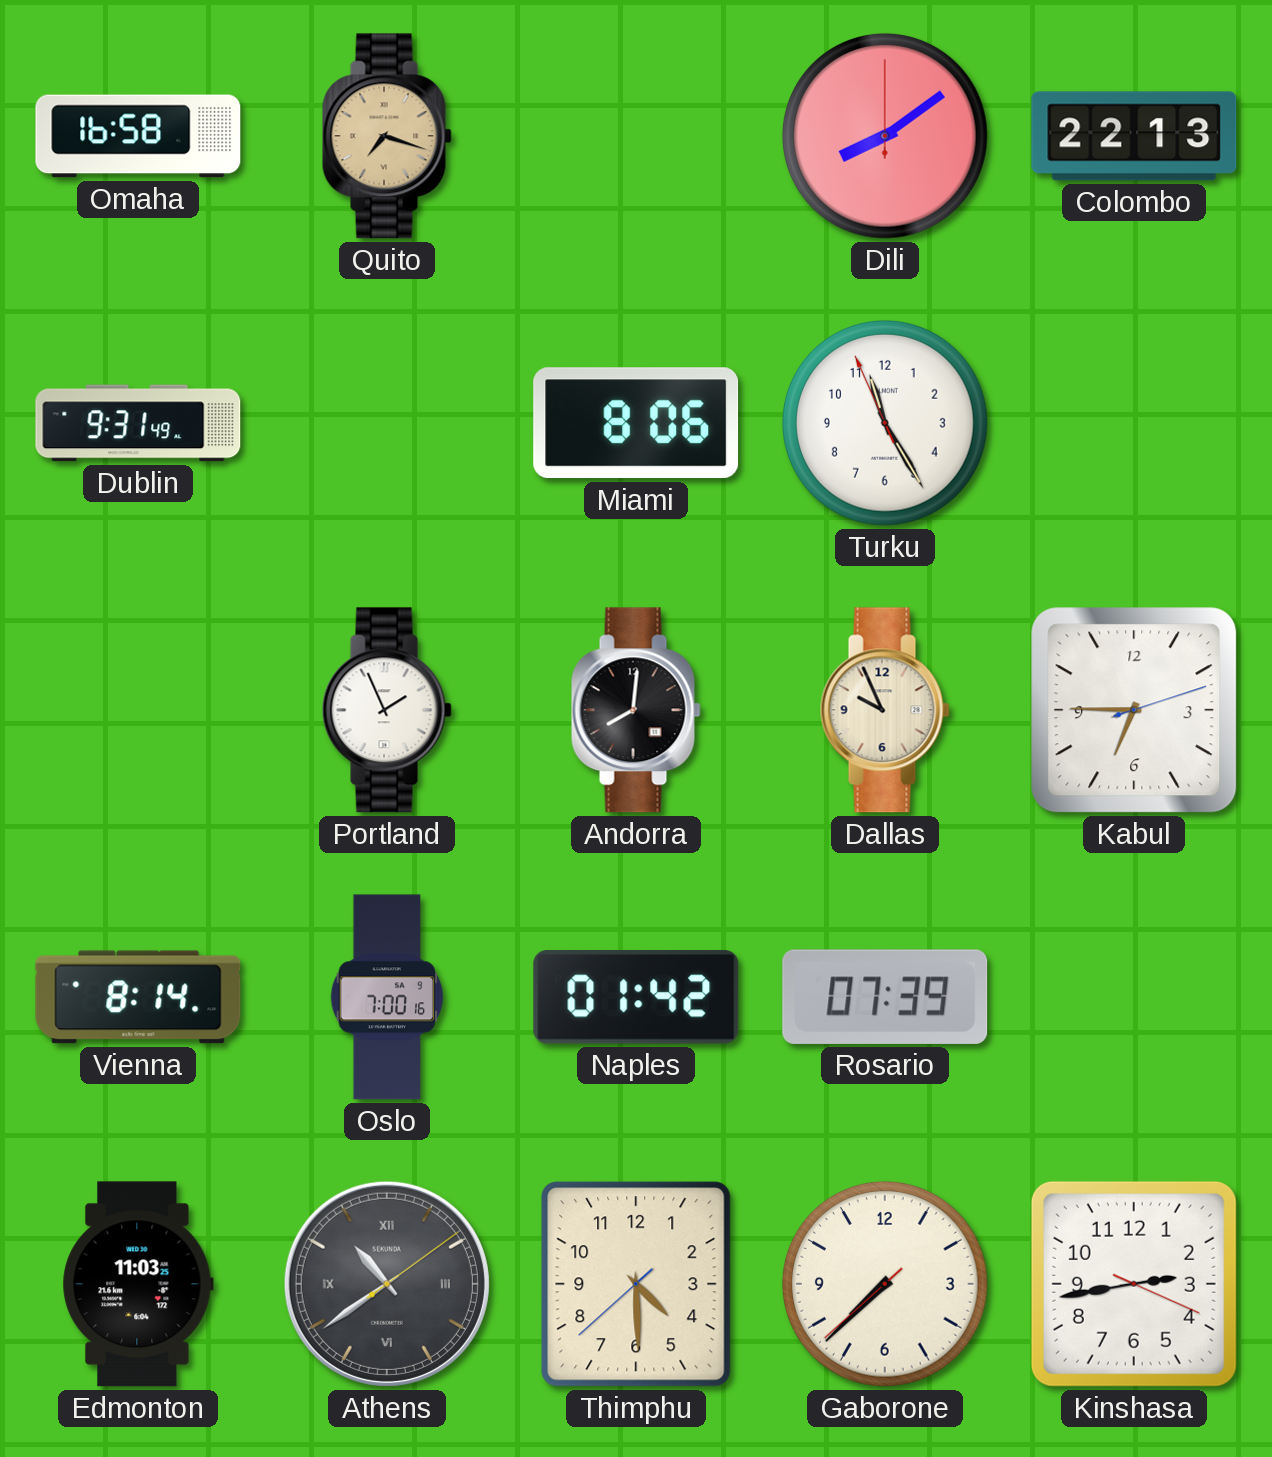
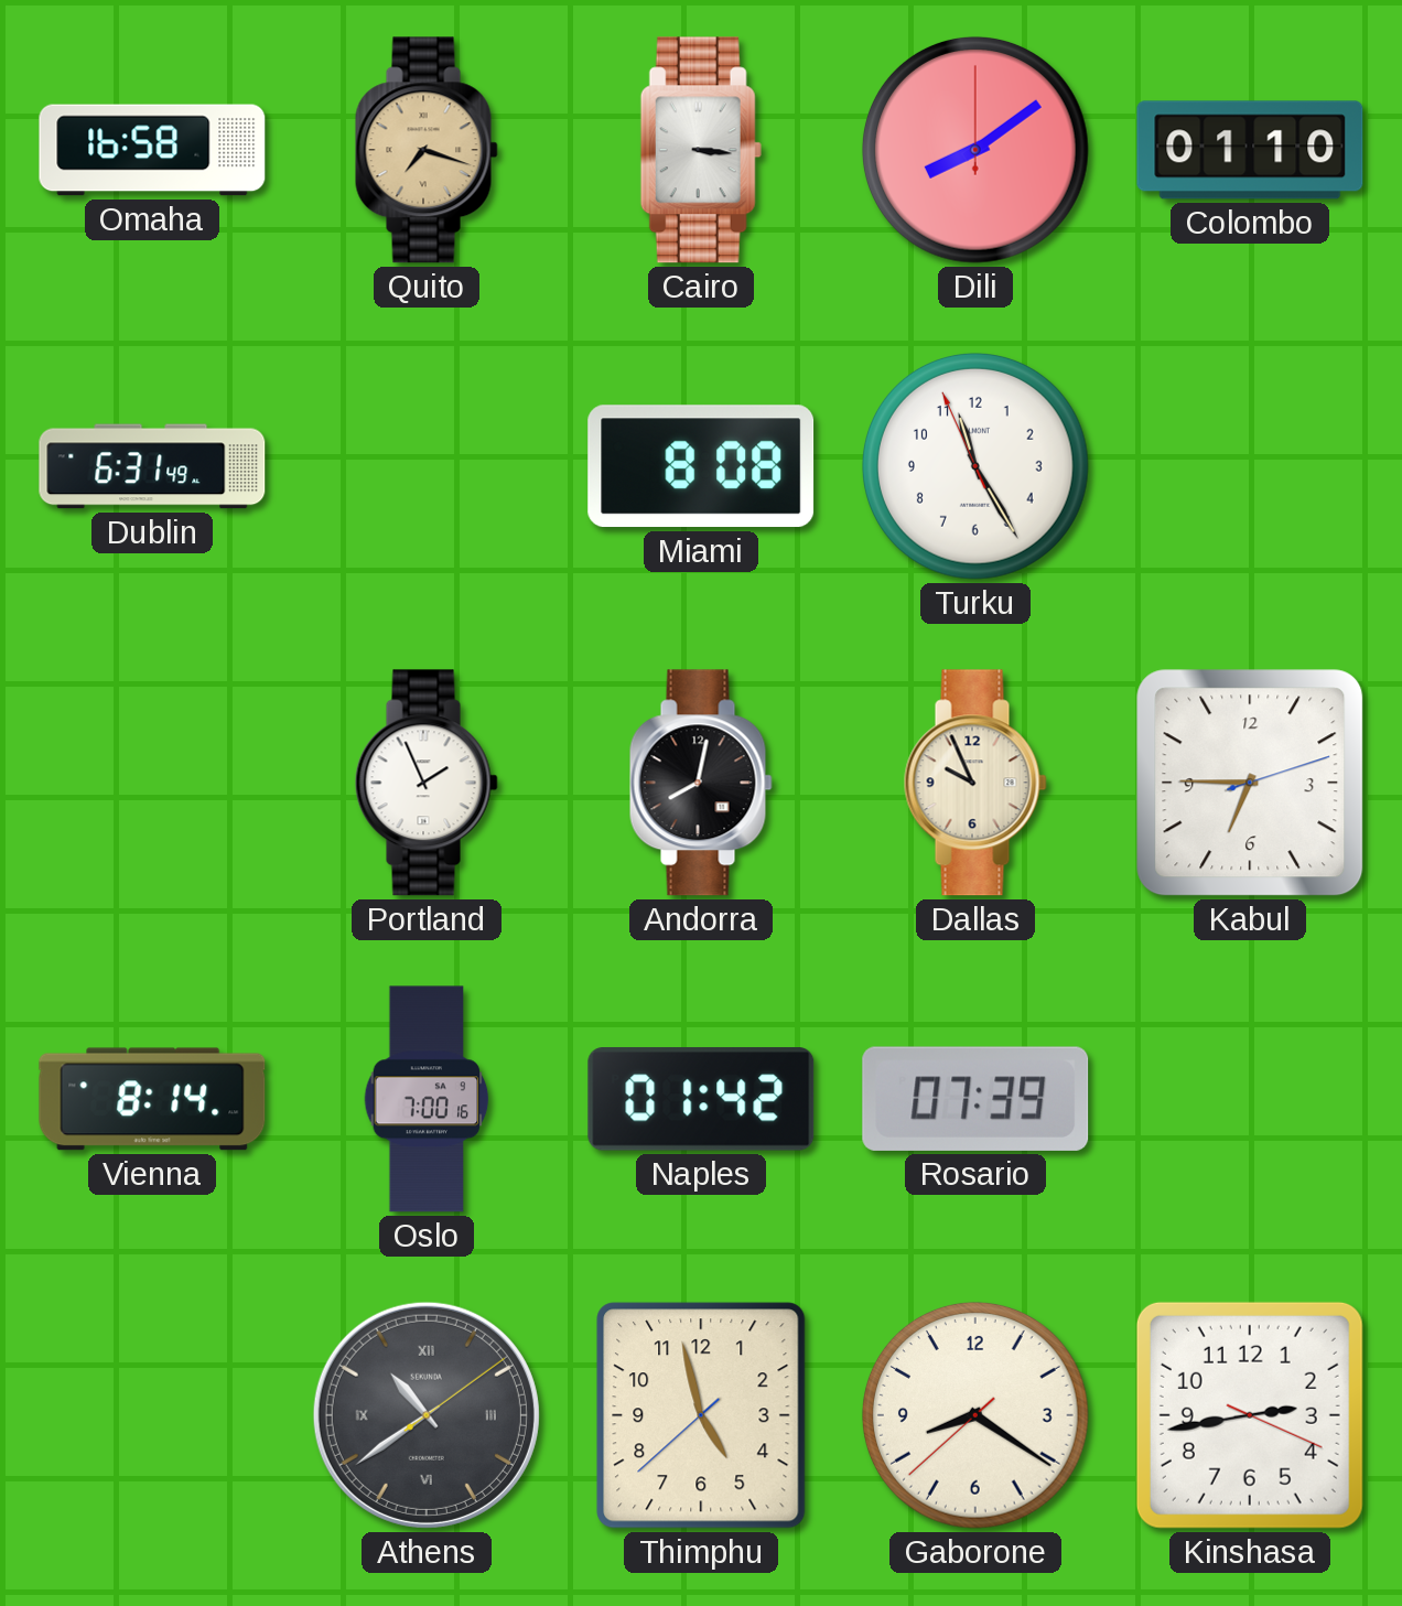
Cairo: none -> 3:16
Colombo: 22:13 -> 01:10
Dublin: 9:31 -> 6:31
Miami: 8:06 -> 8:08
Andorra: 8:01 -> 8:02
Edmonton: 11:03 -> none
Thimphu: 4:29 -> 4:57
Gaborone: 7:37 -> 8:20
